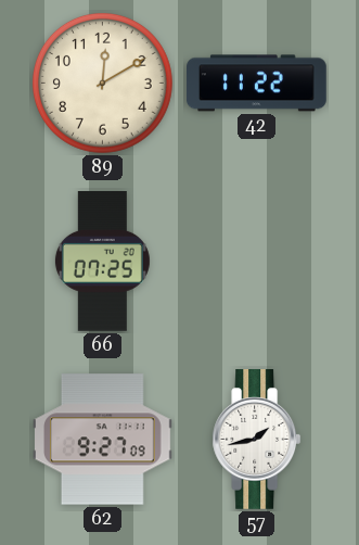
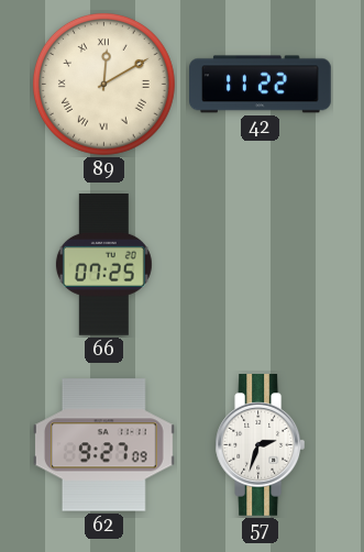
89 numerals: Arabic -> Roman
57: 1:43 -> 2:33
